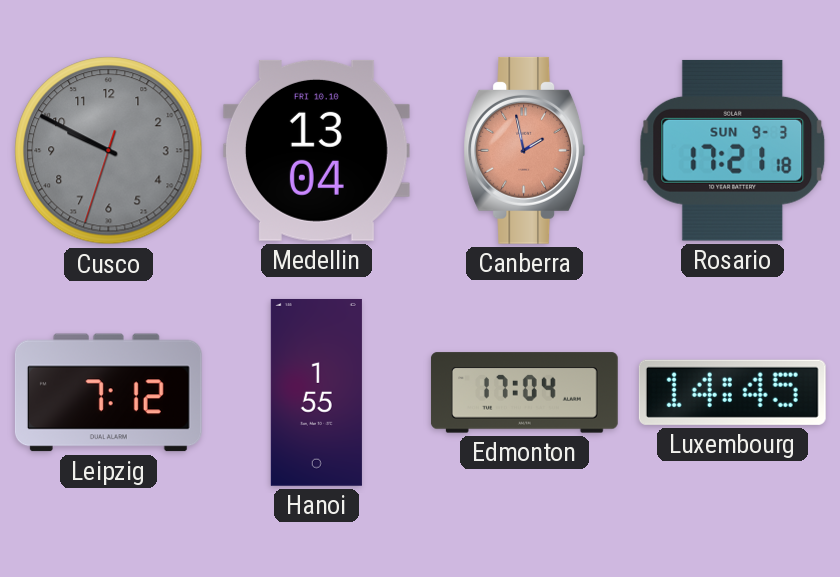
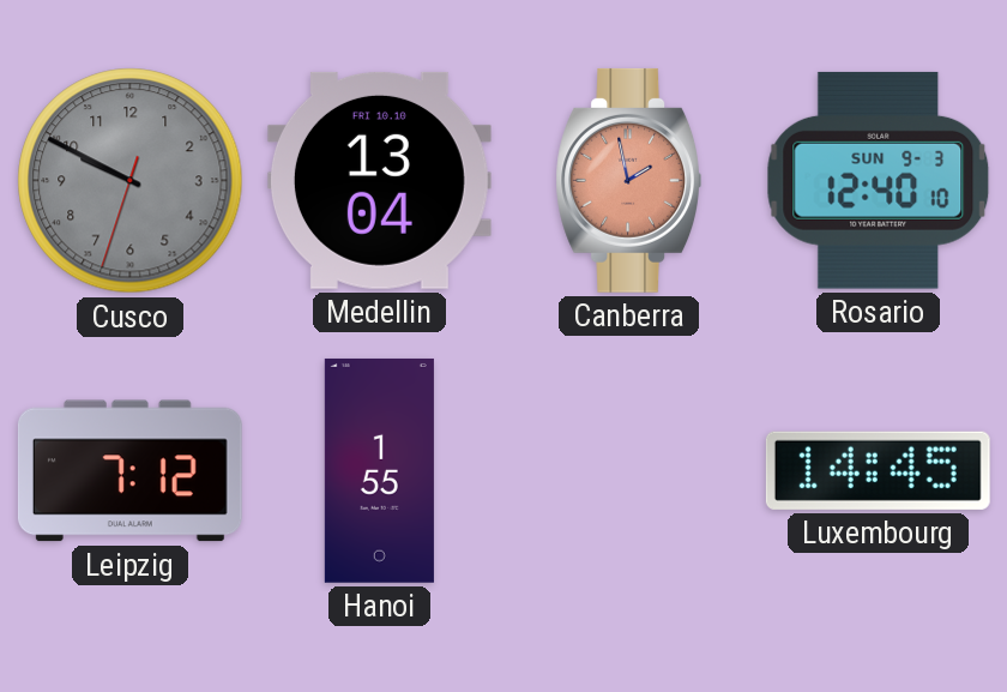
Rosario: 17:21 -> 12:40
Edmonton: 17:04 -> none
